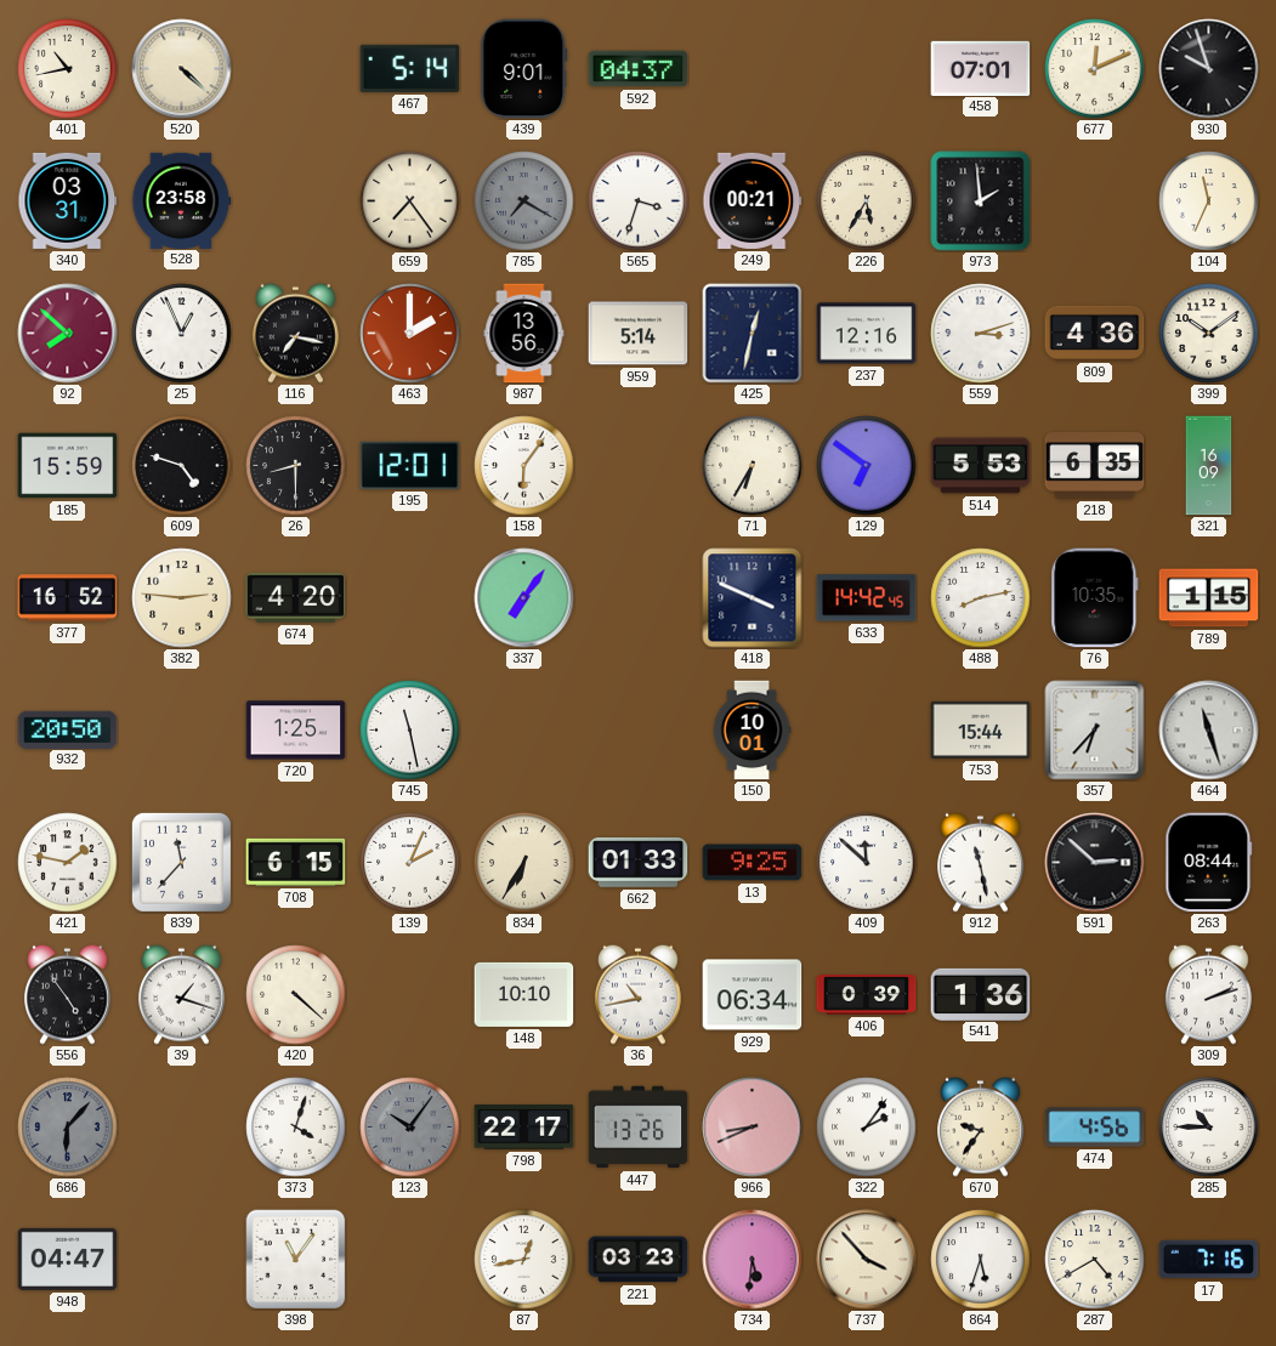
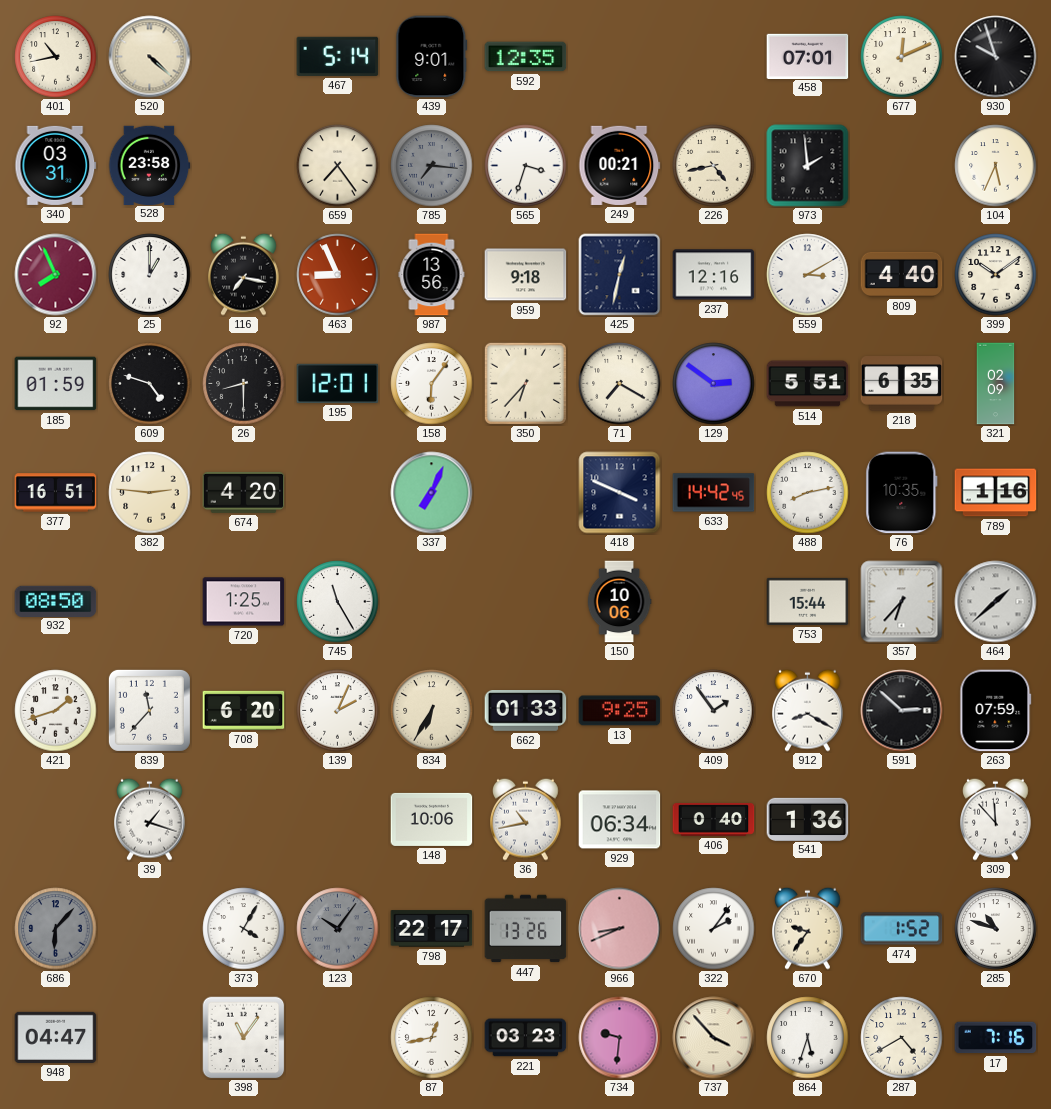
592: 04:37 -> 12:35
785: 7:20 -> 7:16
226: 5:35 -> 4:43
104: 11:34 -> 5:34
92: 7:52 -> 7:56
25: 12:56 -> 1:00
463: 2:00 -> 8:56
959: 5:14 -> 9:18
559: 3:12 -> 3:10
809: 4:36 -> 4:40
185: 15:59 -> 01:59
350: none -> 6:37
71: 6:35 -> 7:20
129: 6:51 -> 2:51
514: 5:53 -> 5:51
321: 16:09 -> 02:09
377: 16:52 -> 16:51
337: 7:06 -> 7:04
789: 1:15 -> 1:16
932: 20:50 -> 08:50
745: 11:28 -> 11:25
150: 10:01 -> 10:06
464: 11:27 -> 1:38
421: 1:47 -> 1:42
708: 6:15 -> 6:20
409: 11:52 -> 1:54
912: 11:28 -> 8:20
263: 08:44 -> 07:59
556: 4:54 -> none
420: 4:22 -> none
148: 10:10 -> 10:06
406: 0:39 -> 0:40
309: 2:12 -> 11:53
373: 4:03 -> 4:05
474: 4:56 -> 1:52
285: 10:45 -> 10:48
734: 5:31 -> 9:31
